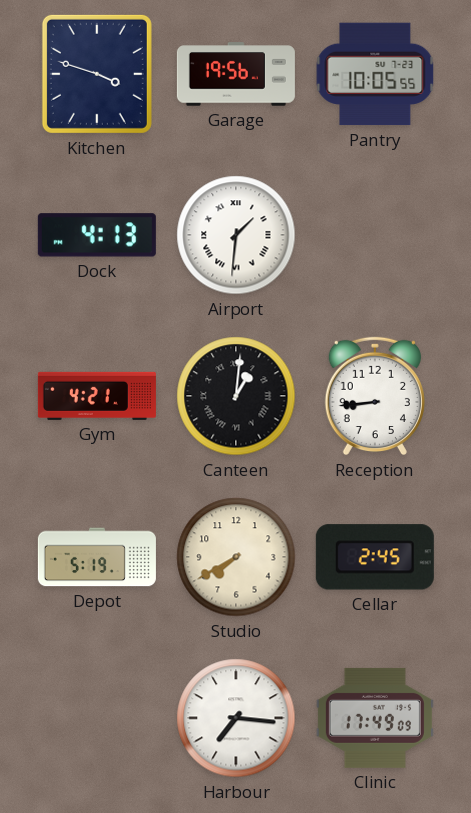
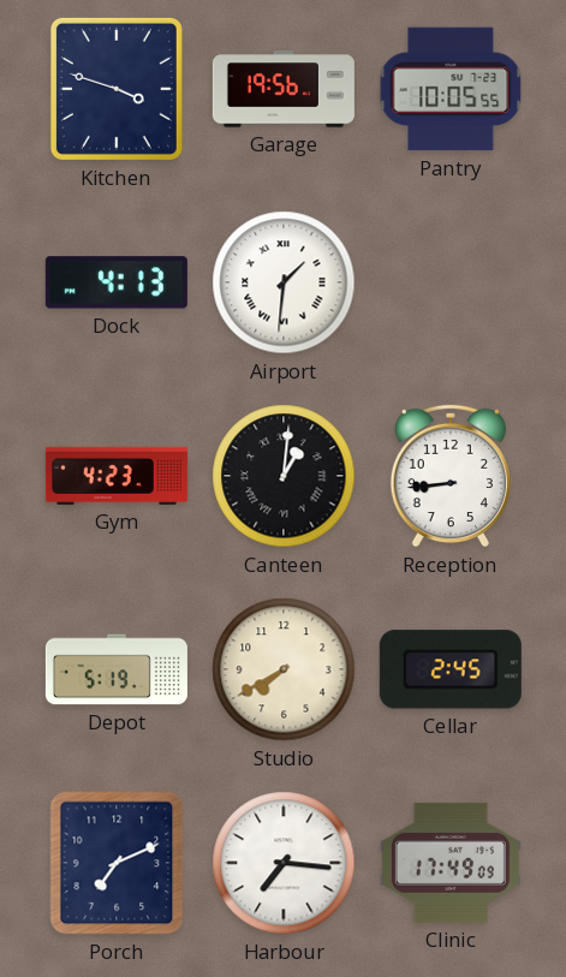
Gym: 4:21 -> 4:23
Porch: none -> 7:11
